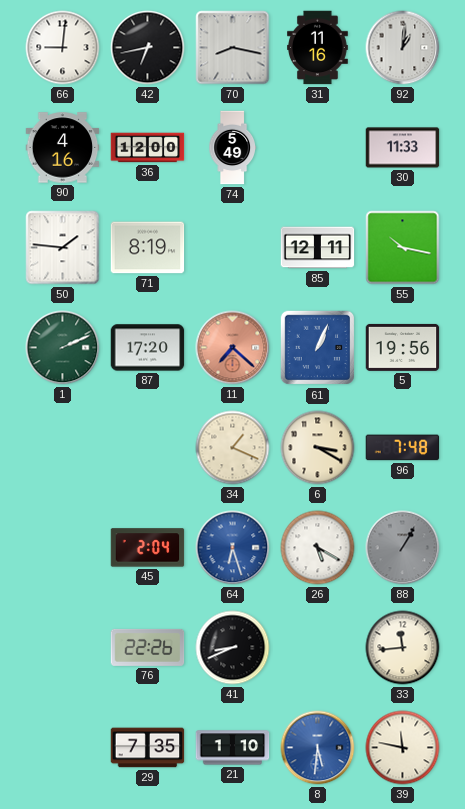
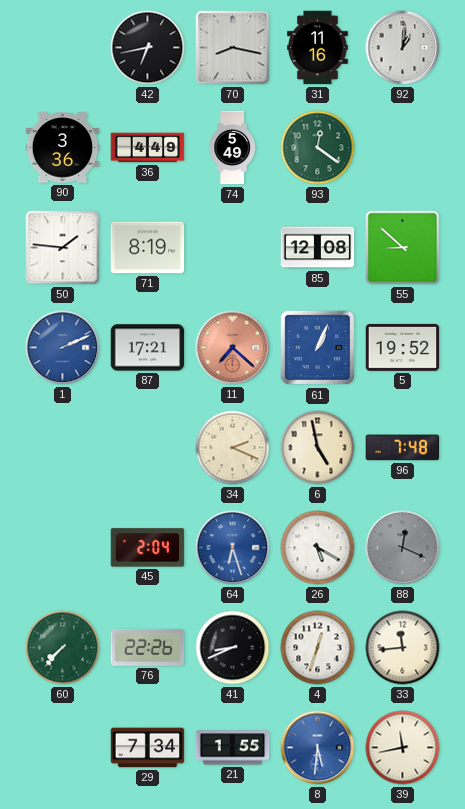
66: 9:01 -> none
90: 4:16 -> 3:36
36: 12:00 -> 4:49
93: none -> 12:21
30: 11:33 -> none
85: 12:11 -> 12:08
55: 10:17 -> 8:52
1 dial: green -> blue
87: 17:20 -> 17:21
5: 19:56 -> 19:52
34: 1:19 -> 2:19
6: 3:20 -> 4:58
88: 1:05 -> 12:19
60: none -> 7:37
4: none -> 12:33
29: 7:35 -> 7:34
21: 1:10 -> 1:55
39: 11:47 -> 11:43
